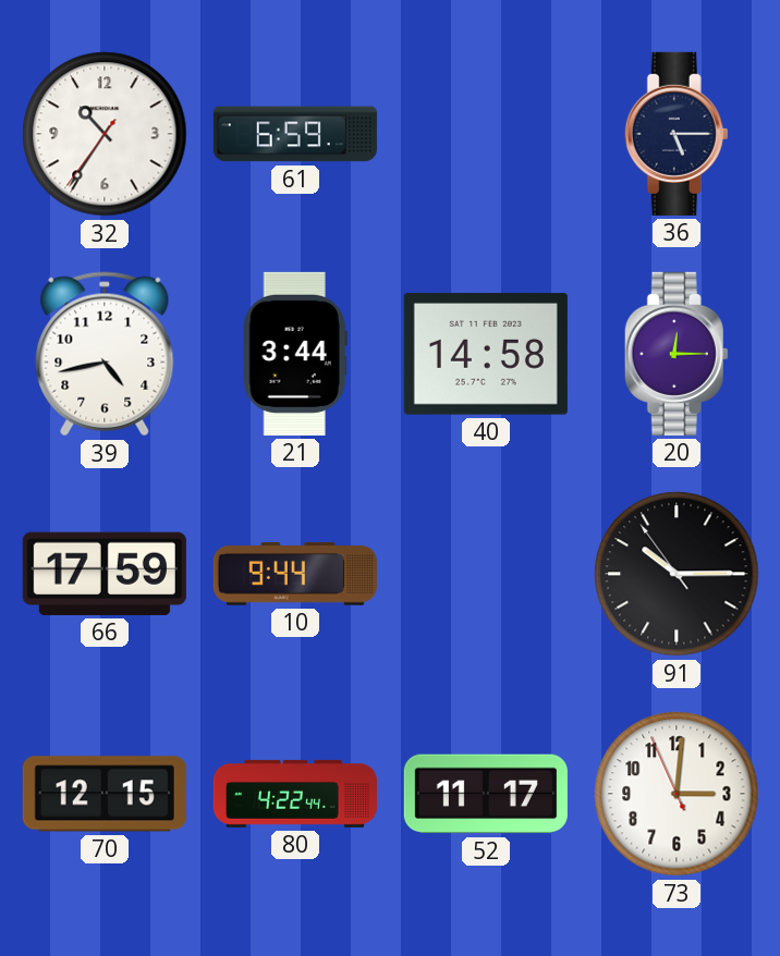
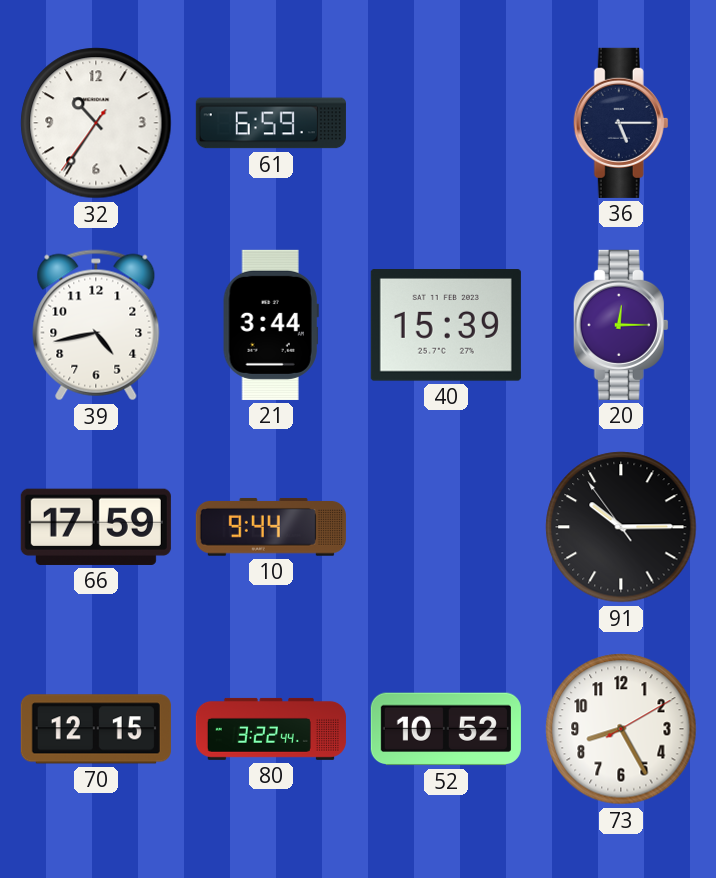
40: 14:58 -> 15:39
80: 4:22 -> 3:22
52: 11:17 -> 10:52
73: 3:00 -> 8:25
